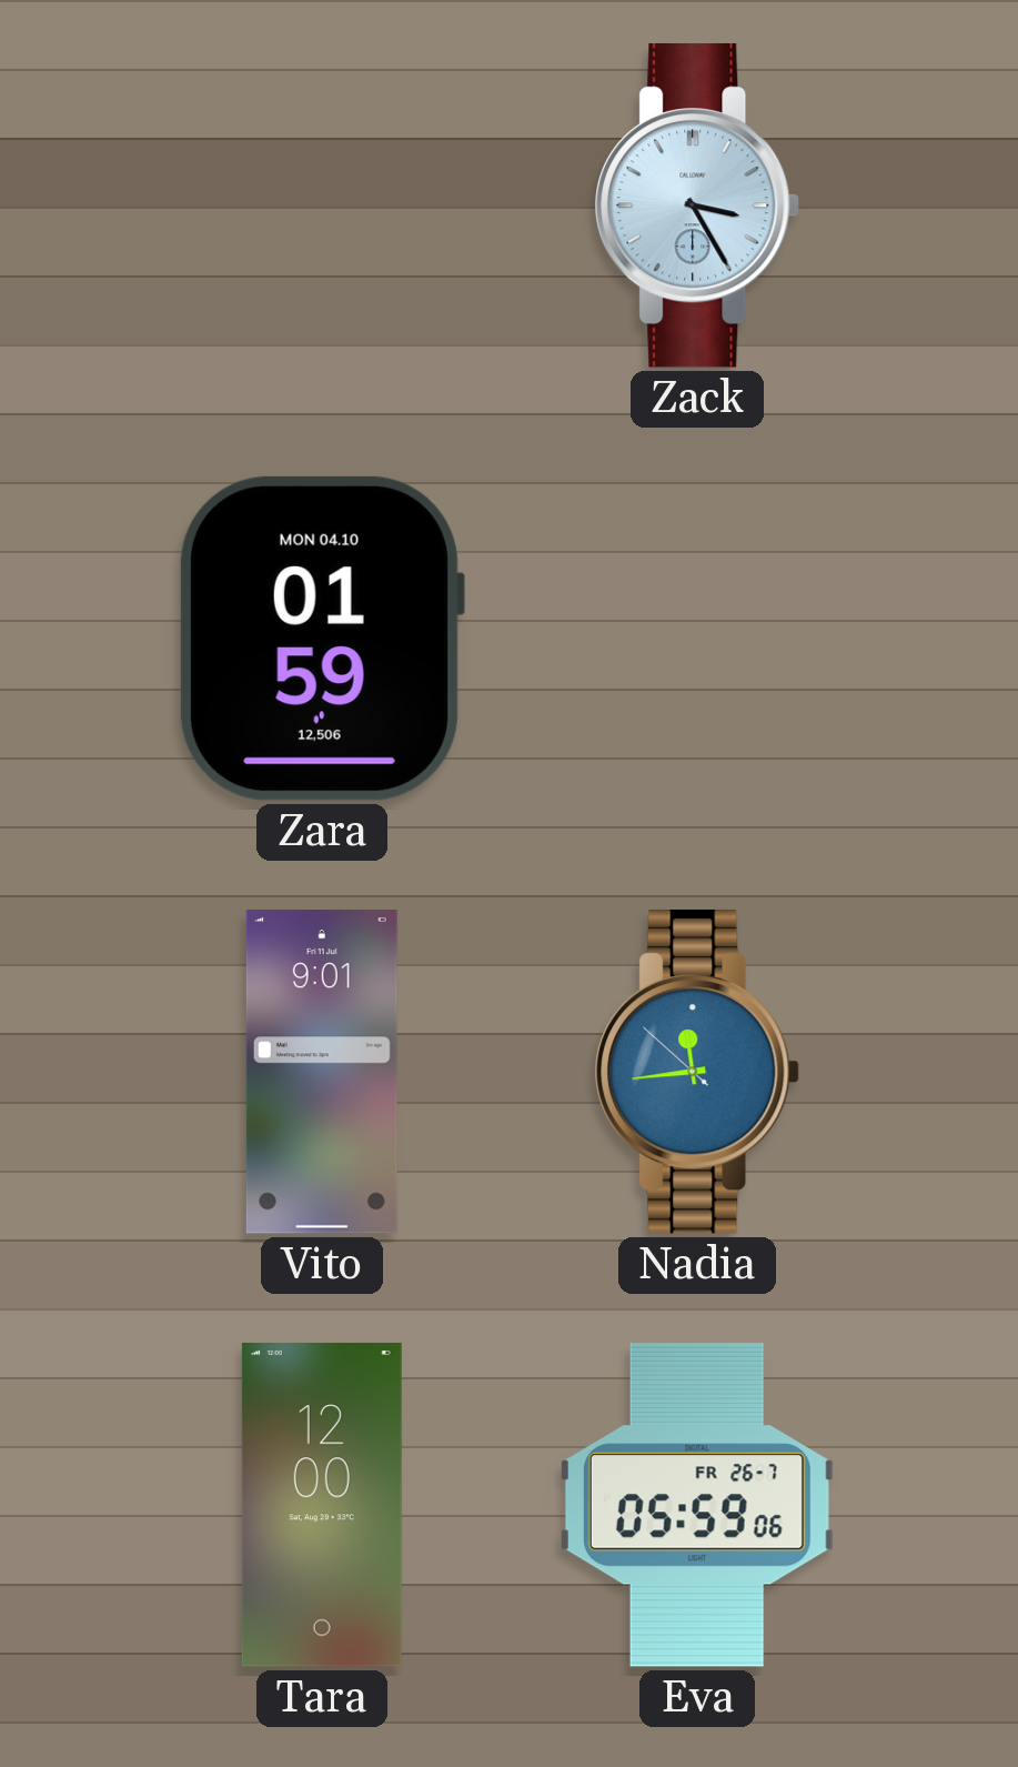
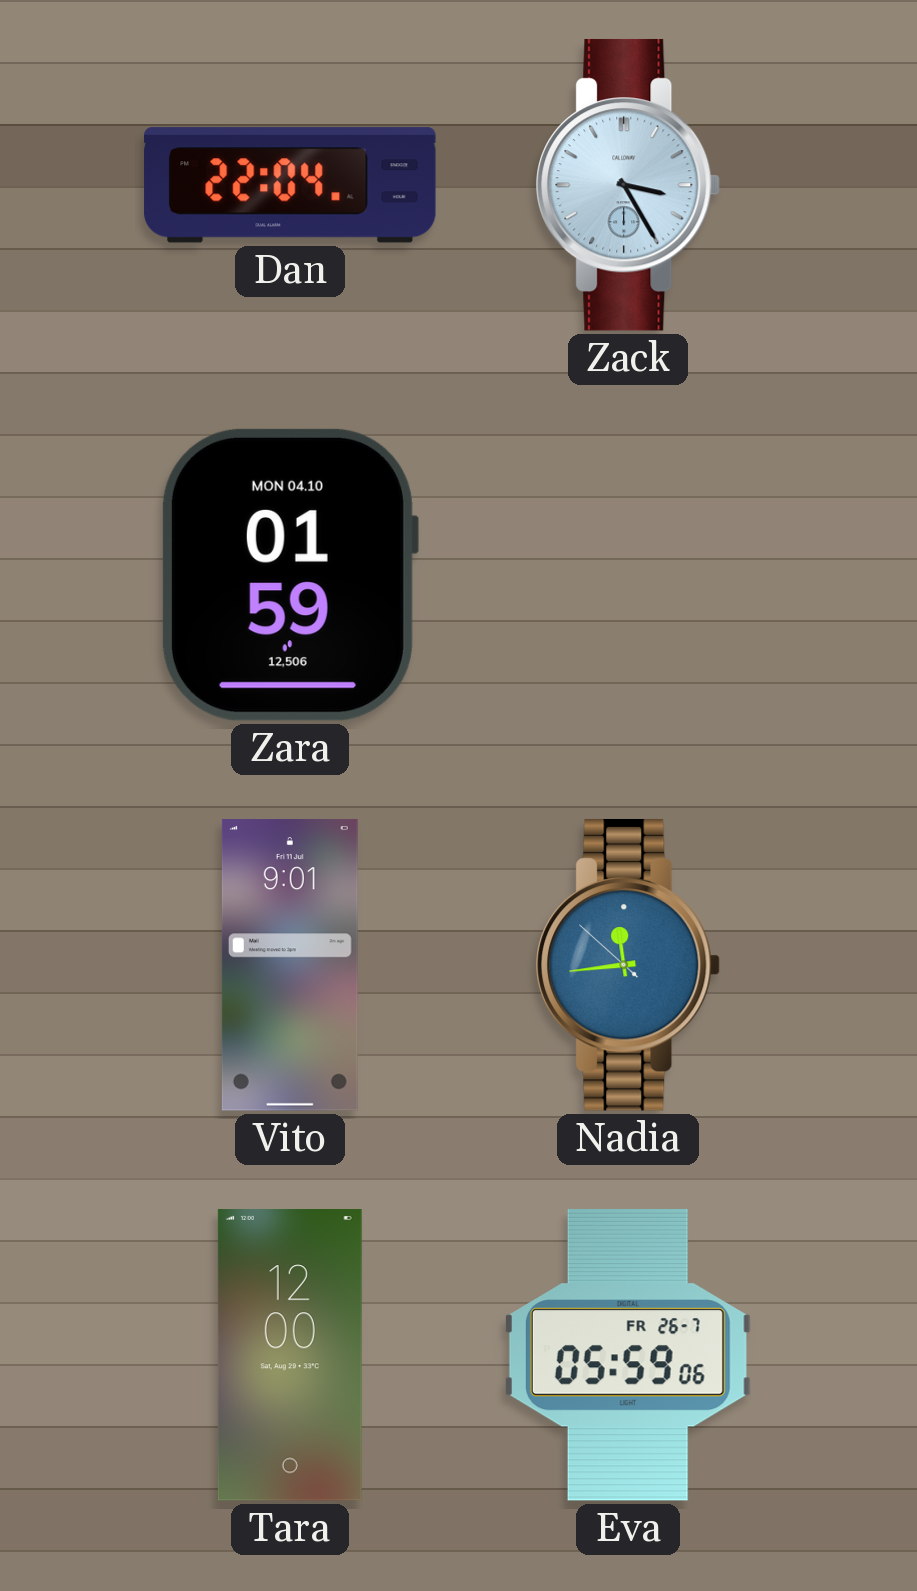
Dan: none -> 22:04
